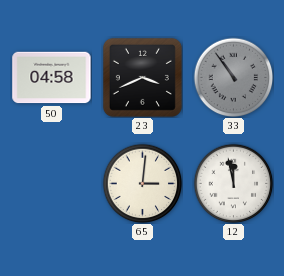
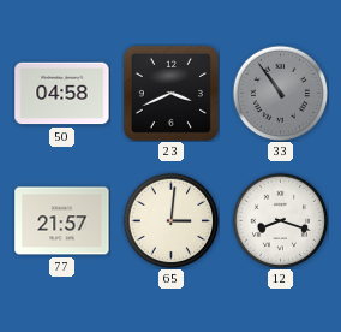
77: none -> 21:57
12: 11:58 -> 8:18
